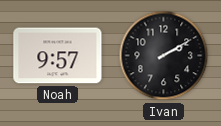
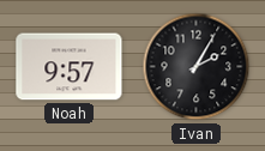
Ivan: 2:10 -> 2:05
